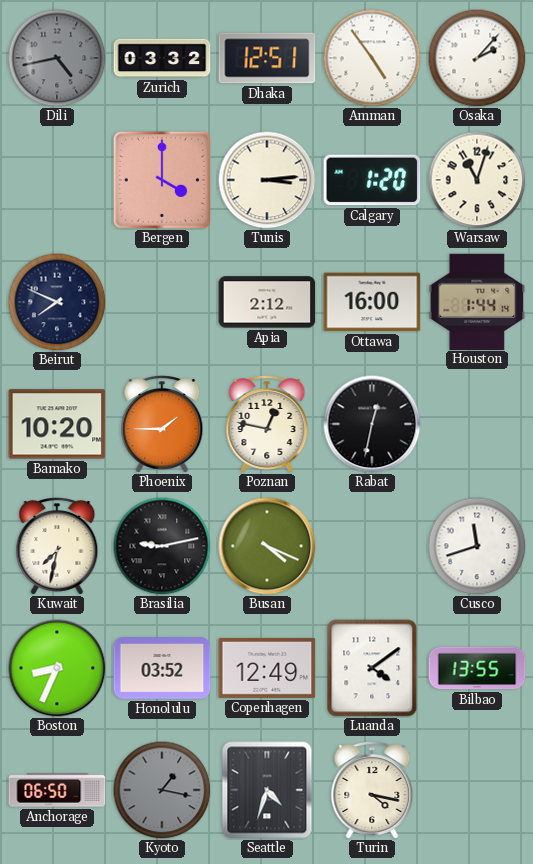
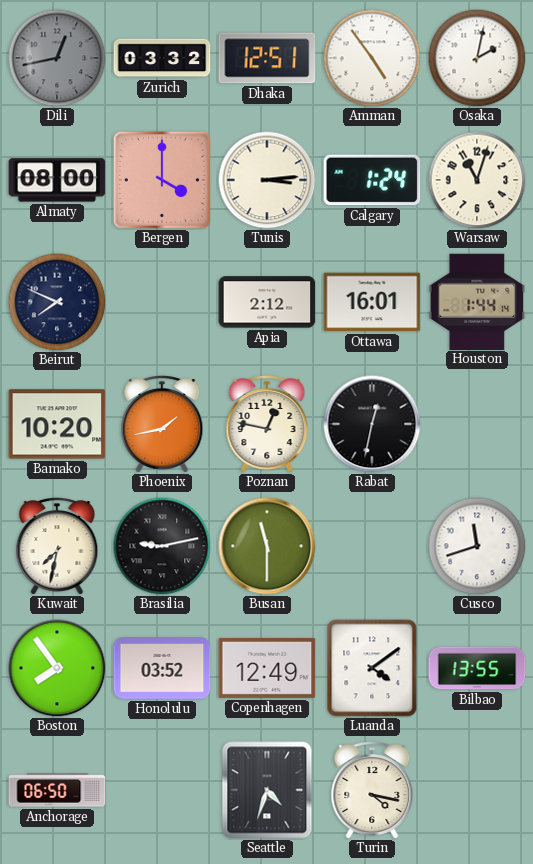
Dili: 4:43 -> 12:43
Osaka: 2:07 -> 2:02
Almaty: none -> 08:00
Calgary: 1:20 -> 1:24
Ottawa: 16:00 -> 16:01
Phoenix: 1:45 -> 1:43
Busan: 4:19 -> 11:30
Boston: 8:34 -> 7:54
Kyoto: 1:17 -> none
